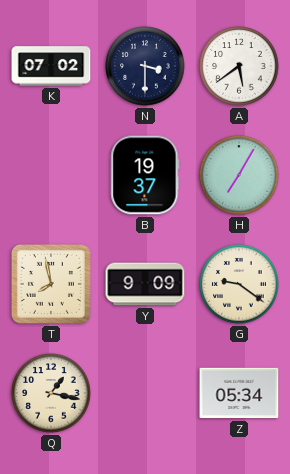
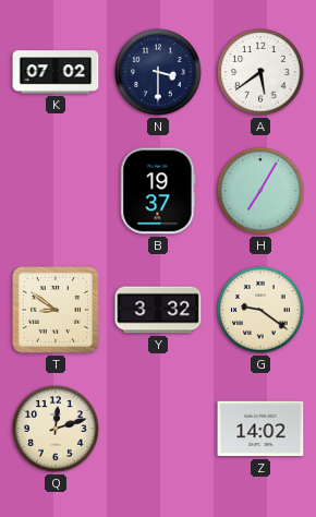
T: 7:58 -> 8:51
Y: 9:09 -> 3:32
Q: 1:17 -> 12:12
Z: 05:34 -> 14:02
